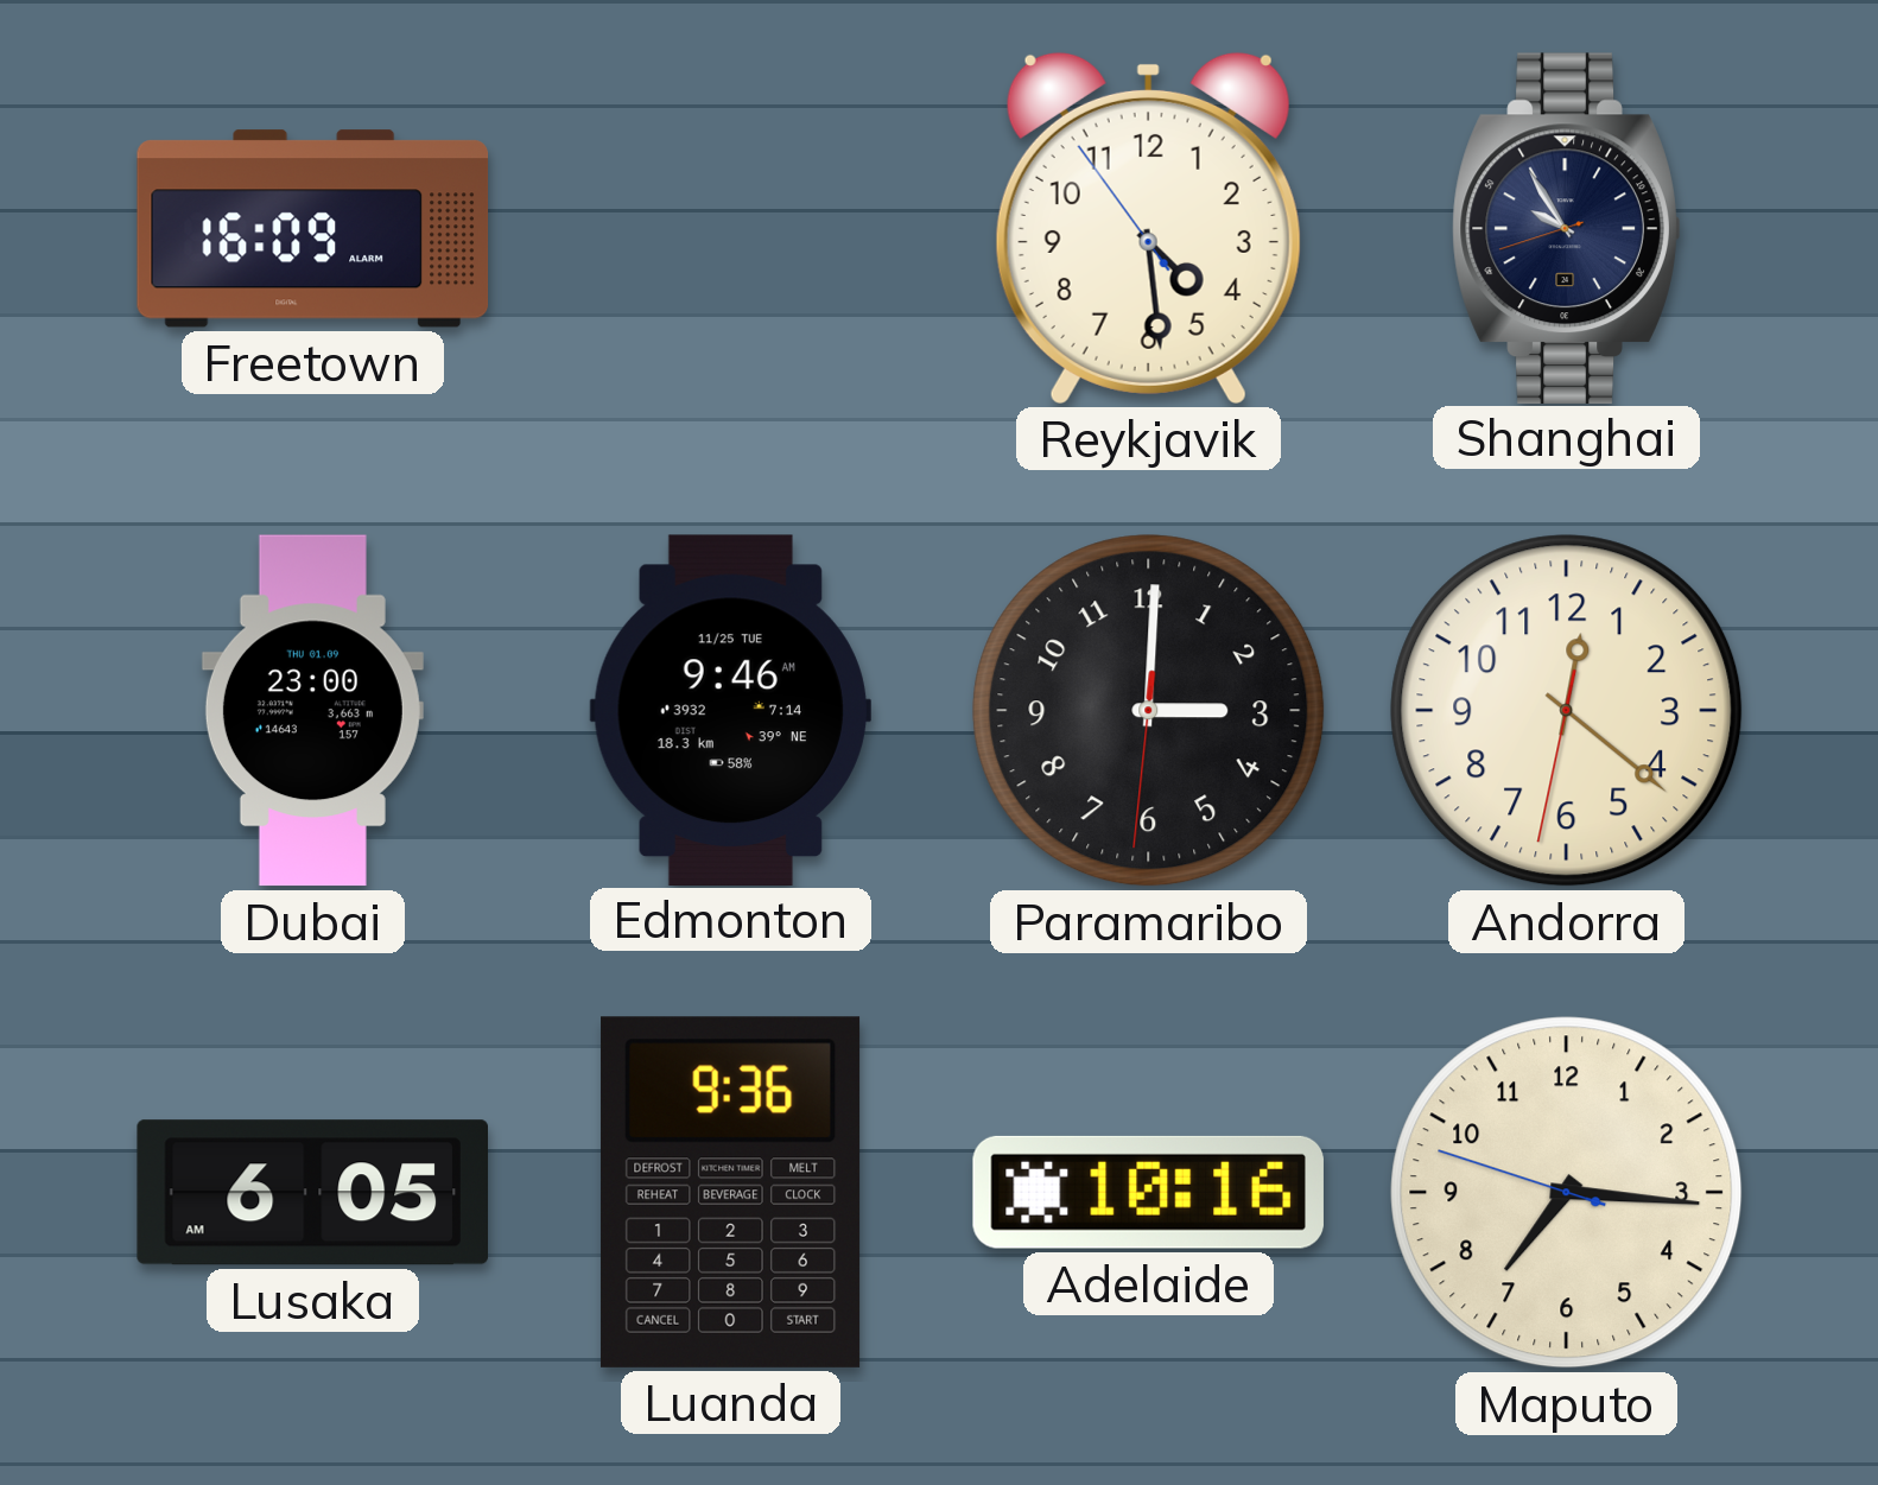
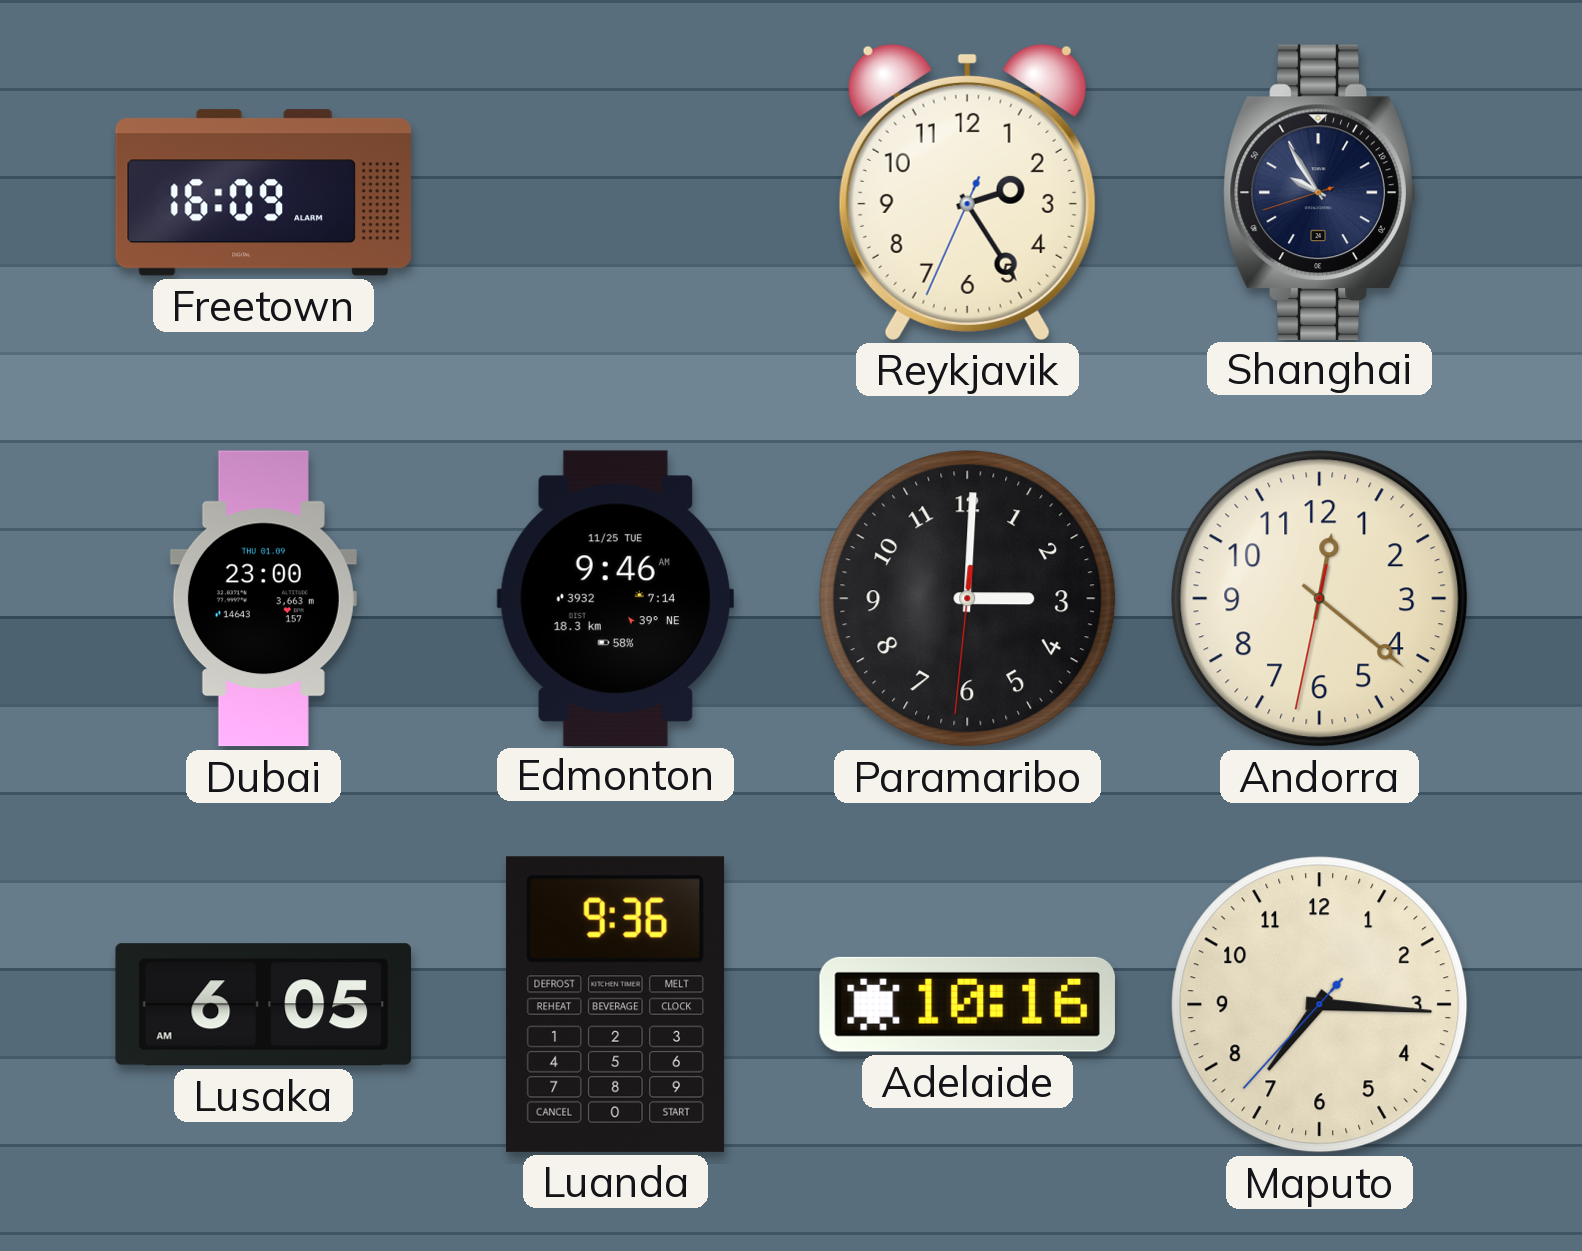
Reykjavik: 4:28 -> 2:24
Maputo: 7:15:48 -> 7:15:37
